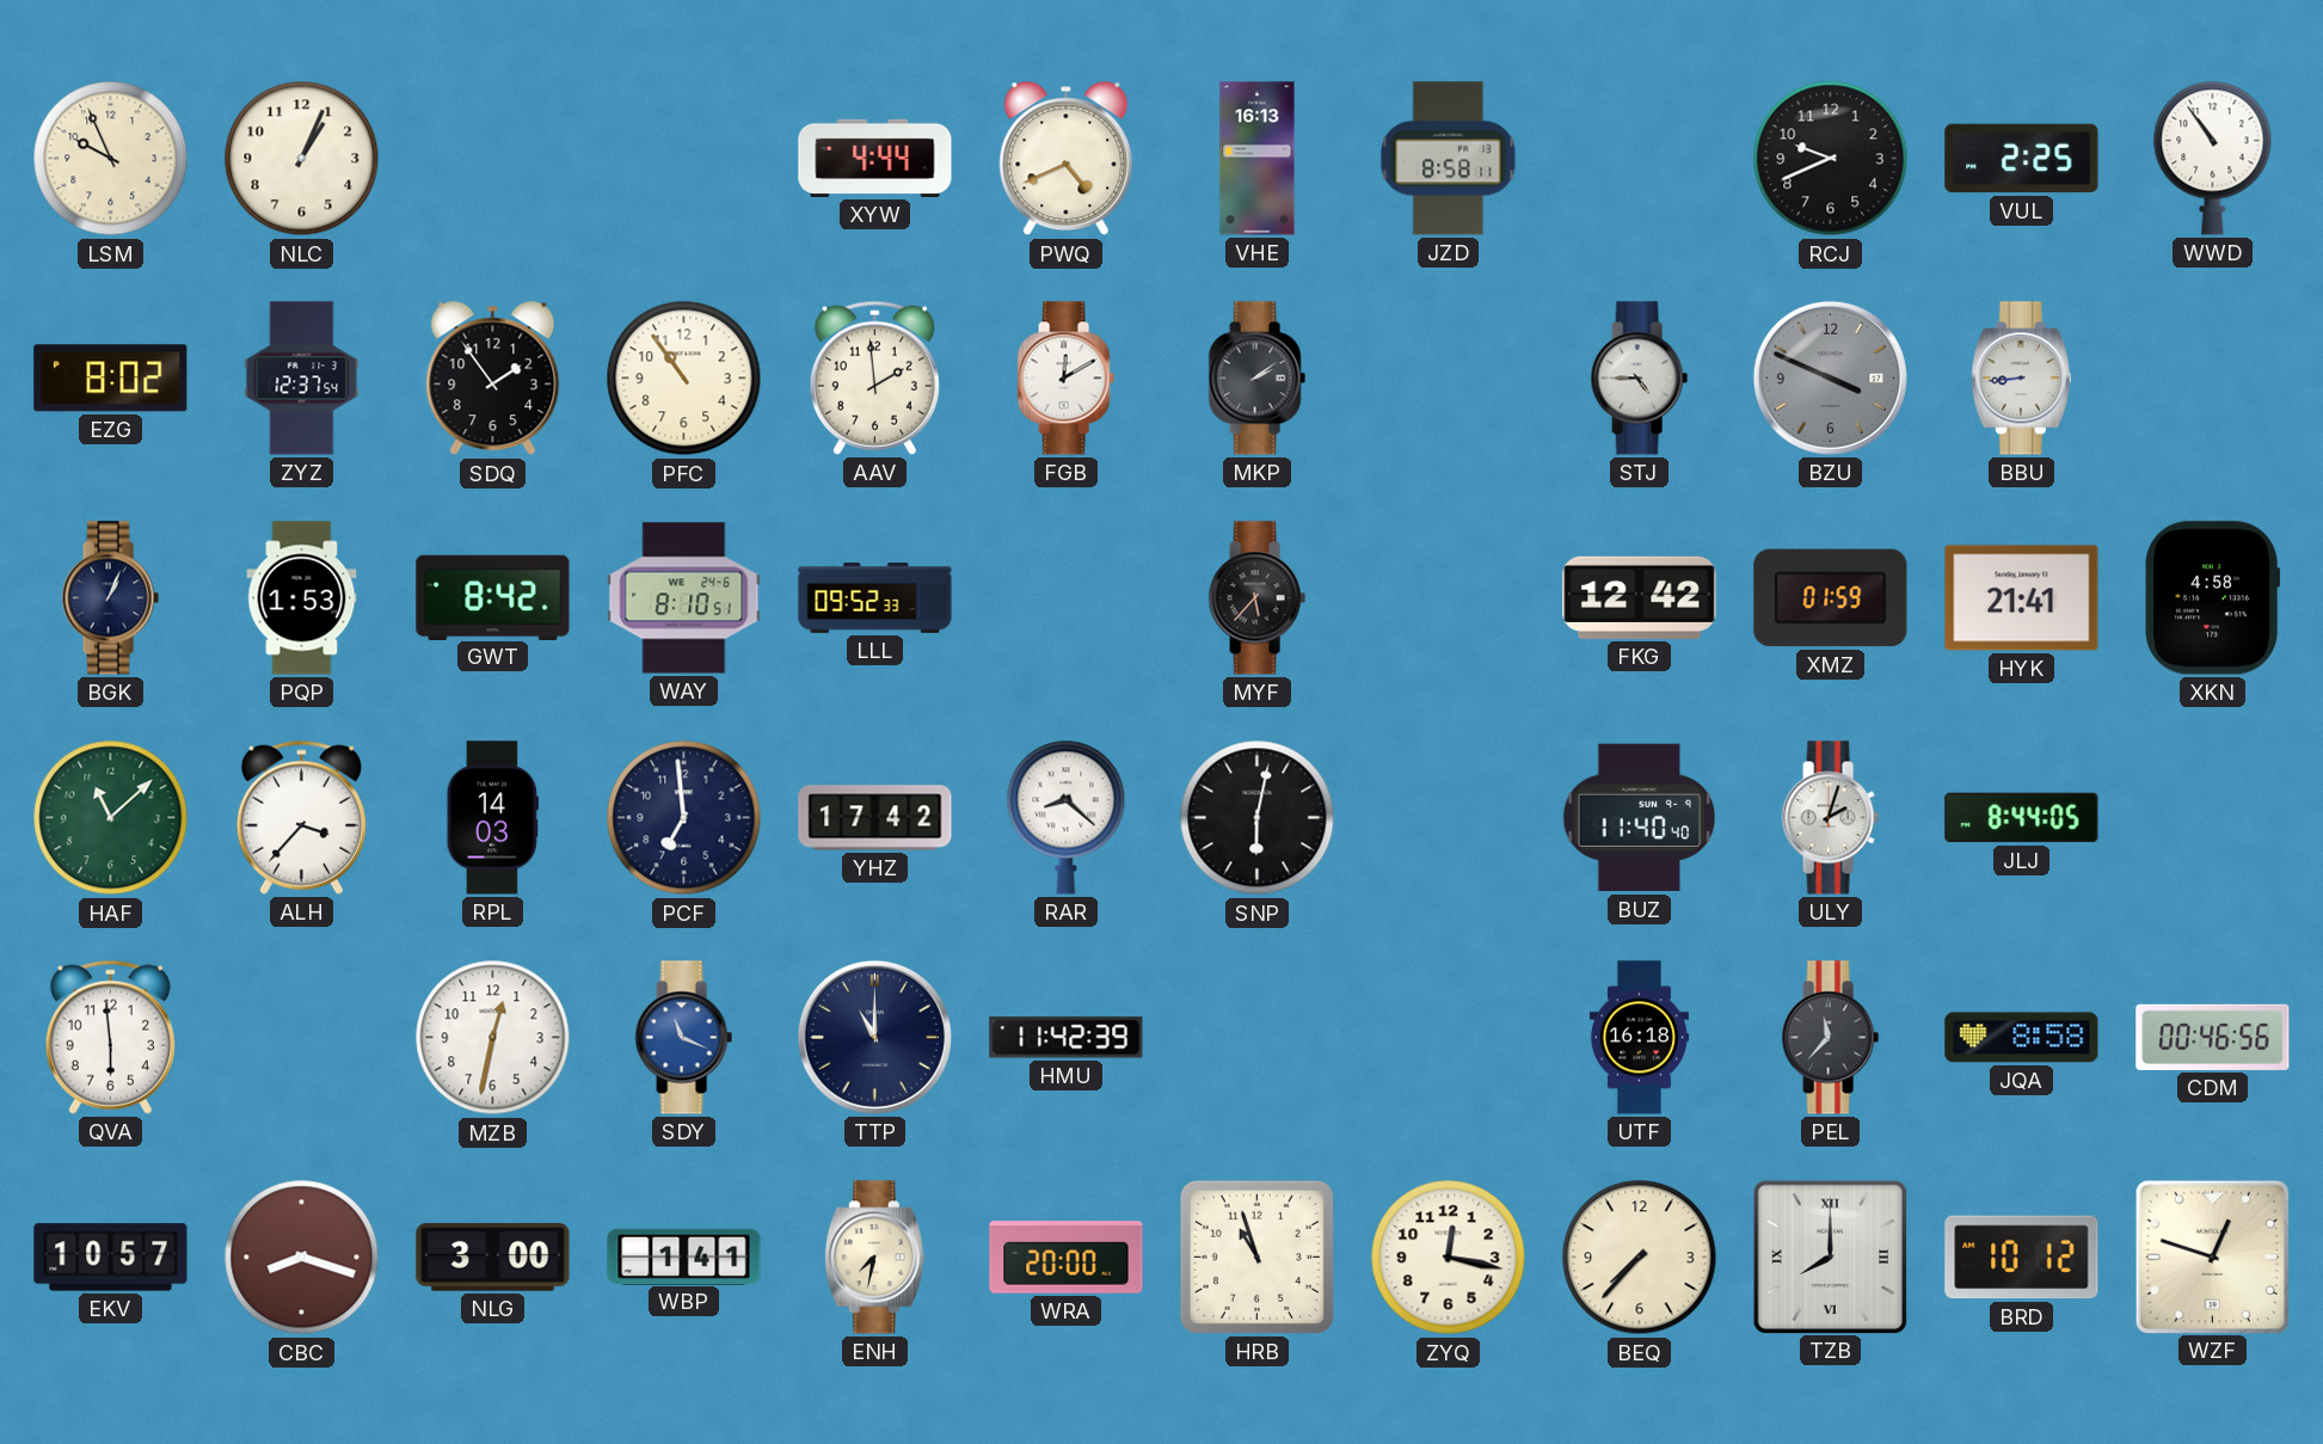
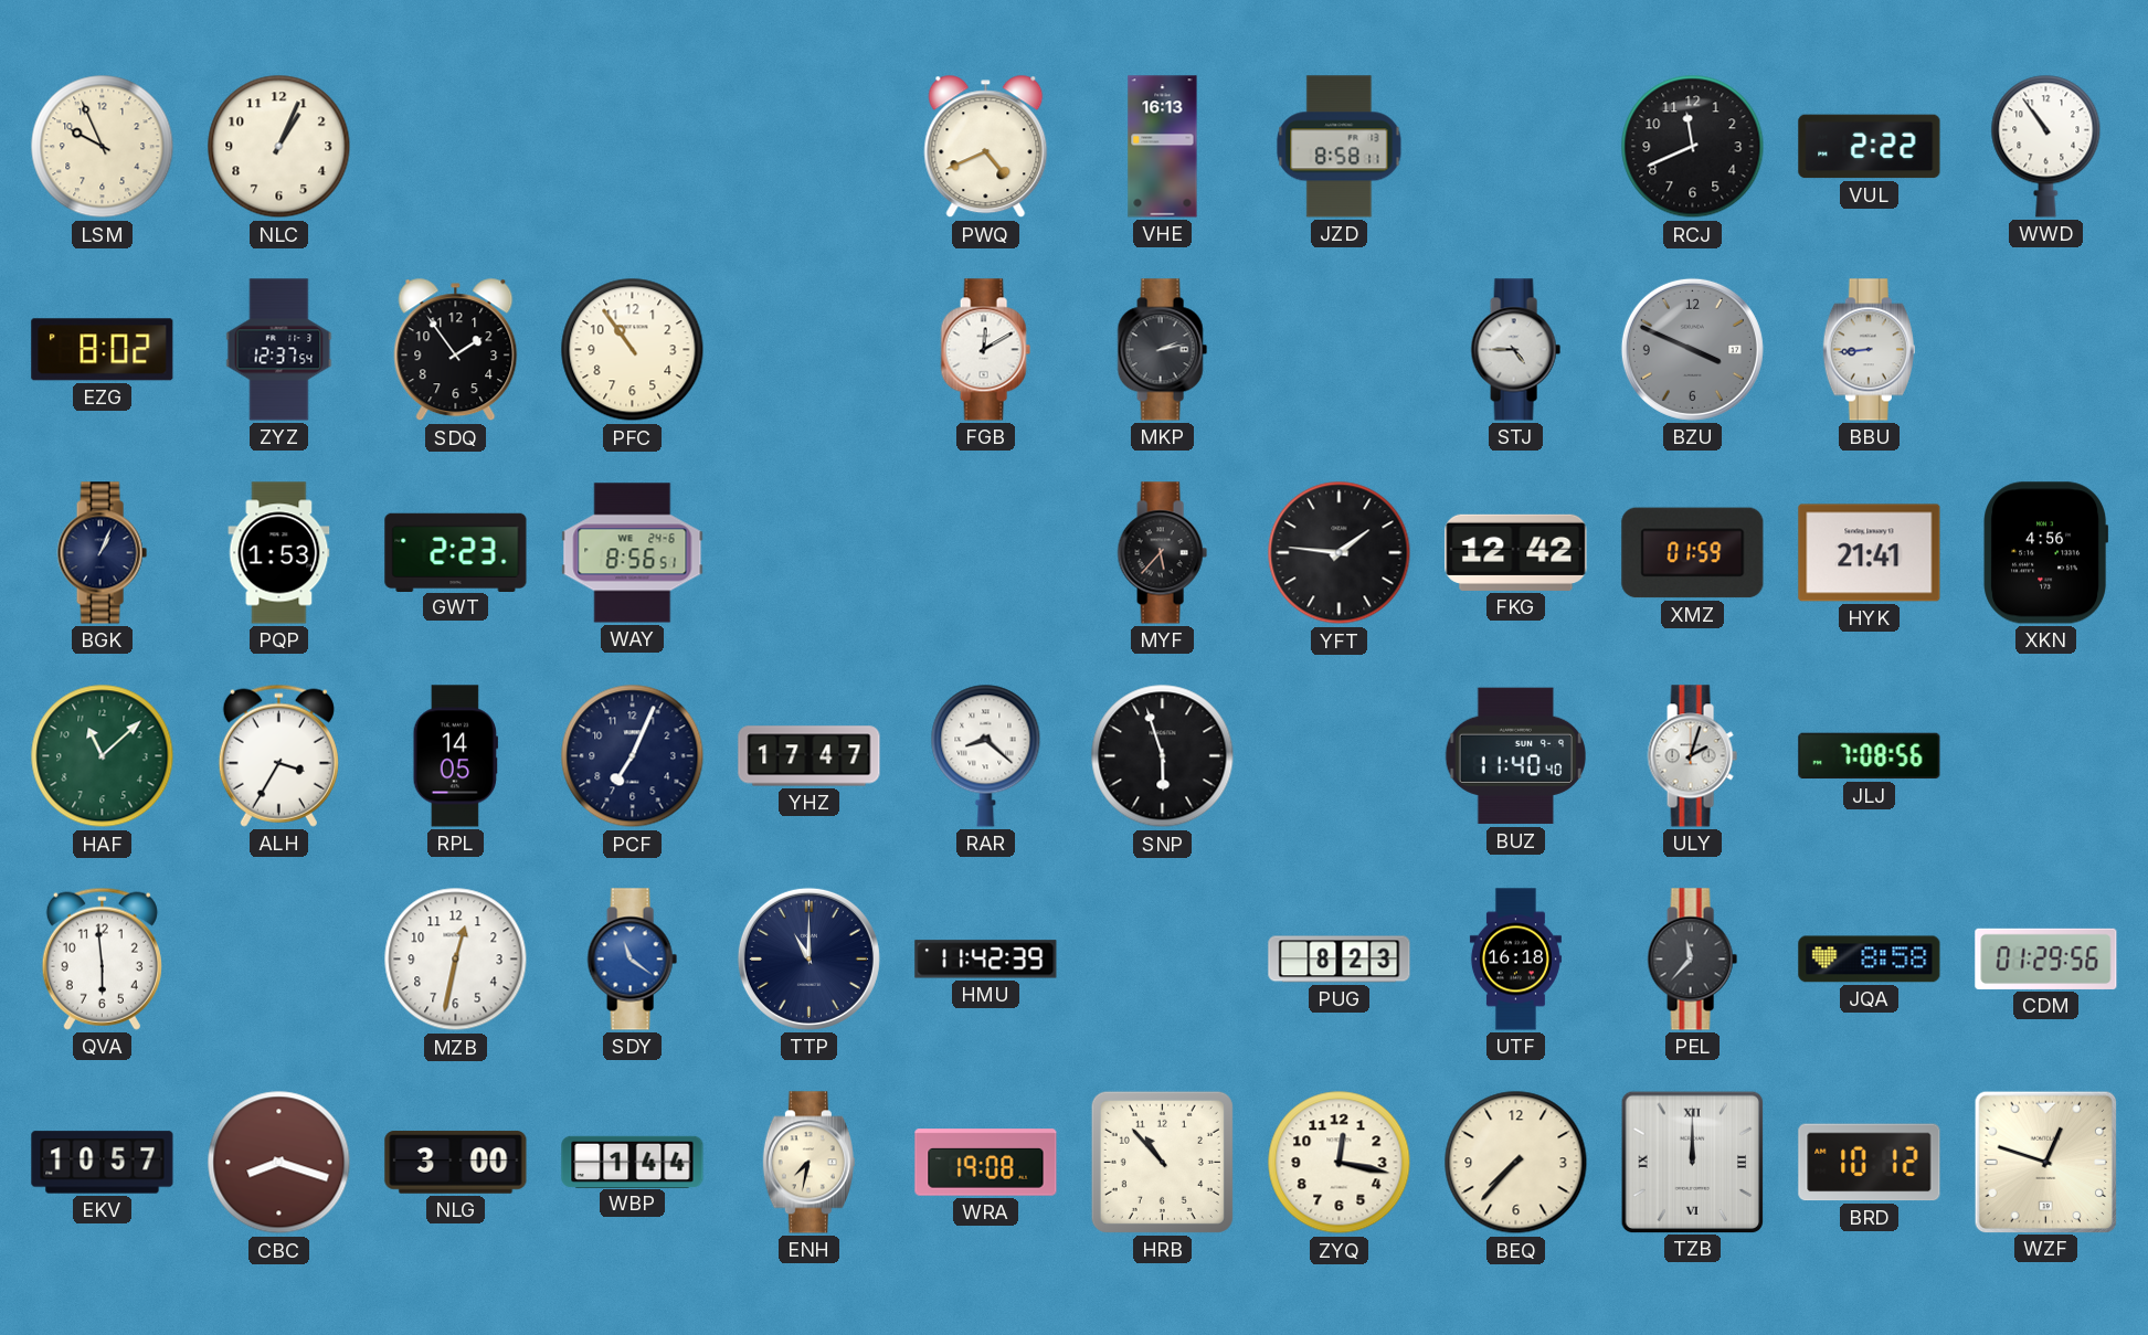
XYW: 4:44 -> none
RCJ: 9:41 -> 11:41
VUL: 2:25 -> 2:22
AAV: 1:59 -> none
MKP: 2:09 -> 2:13
GWT: 8:42 -> 2:23
WAY: 8:10 -> 8:56
LLL: 09:52 -> none
YFT: none -> 1:46
XKN: 4:58 -> 4:56
ALH: 3:37 -> 3:35
RPL: 14:03 -> 14:05
PCF: 6:59 -> 7:04
YHZ: 17:42 -> 17:47
SNP: 6:02 -> 5:57
JLJ: 8:44 -> 7:08
SDY: 11:19 -> 11:21
PUG: none -> 8:23
CDM: 00:46 -> 01:29
WBP: 1:41 -> 1:44
WRA: 20:00 -> 19:08
HRB: 10:57 -> 10:53
TZB: 8:00 -> 12:00
